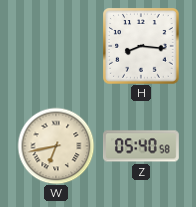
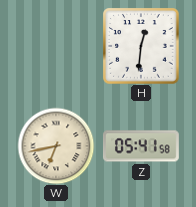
H: 8:16 -> 12:31
Z: 05:40 -> 05:41
